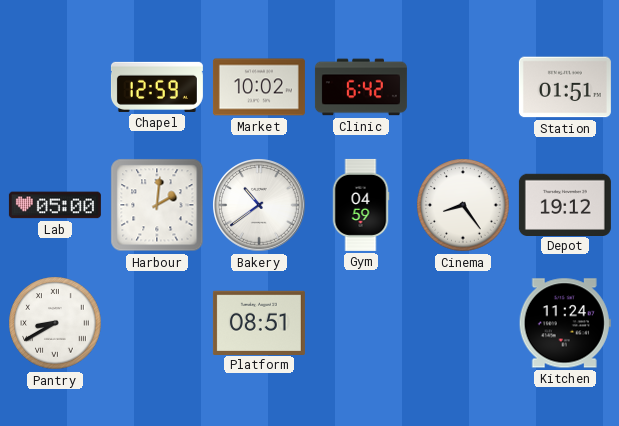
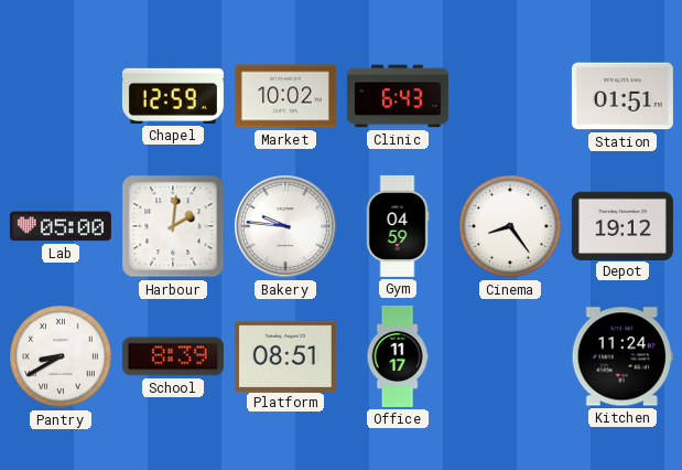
Clinic: 6:42 -> 6:43
Bakery: 10:39 -> 9:46
School: none -> 8:39
Office: none -> 11:17
